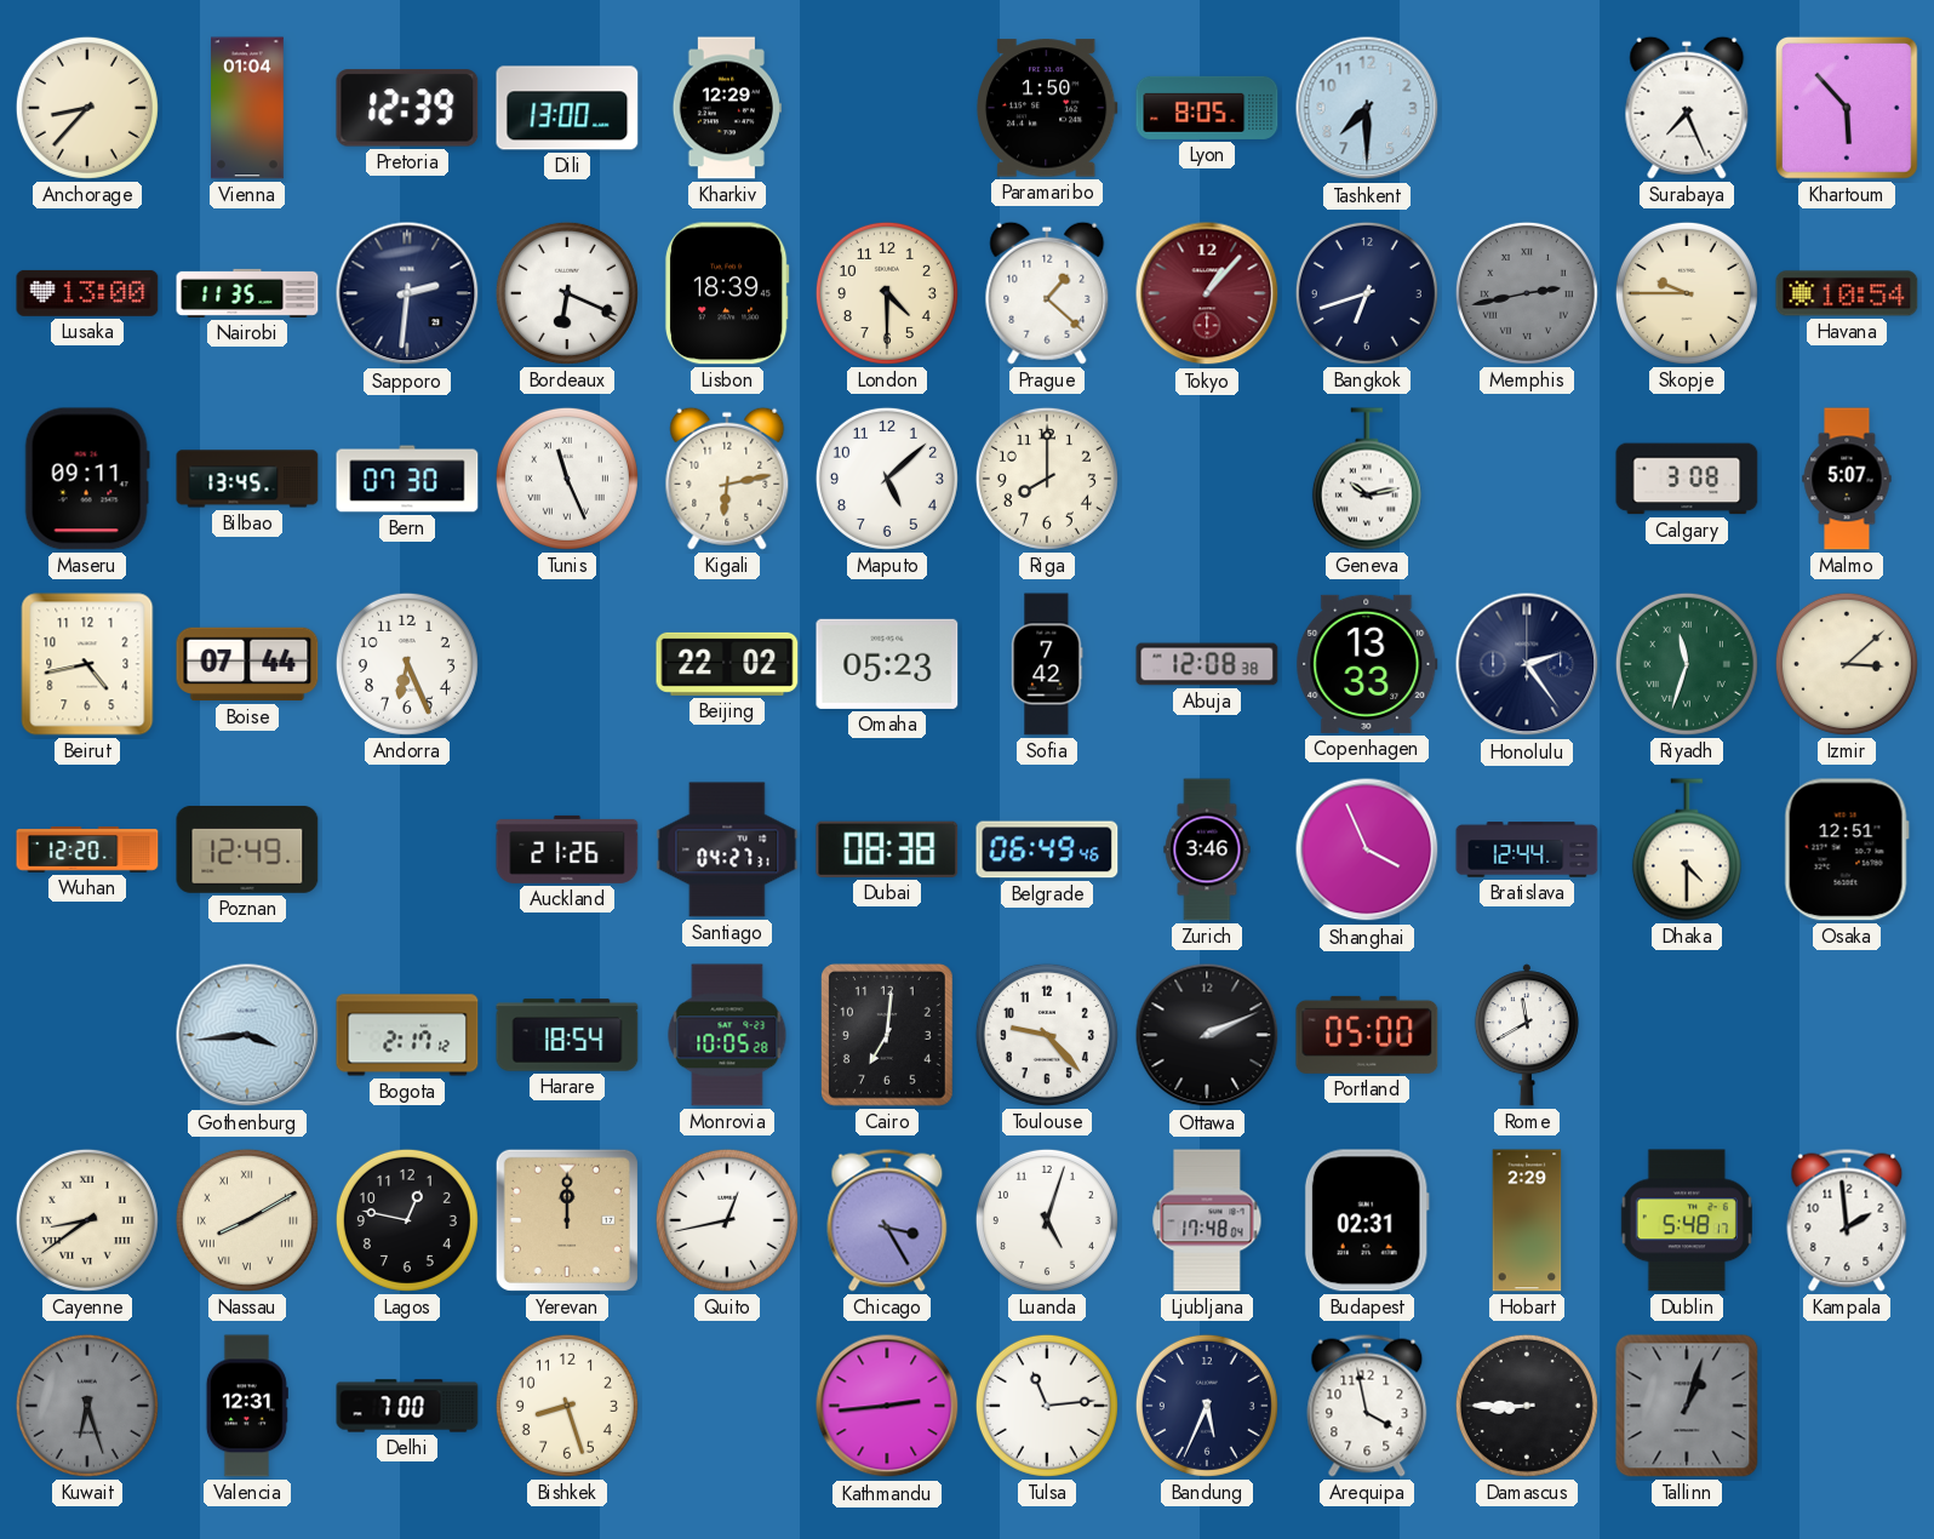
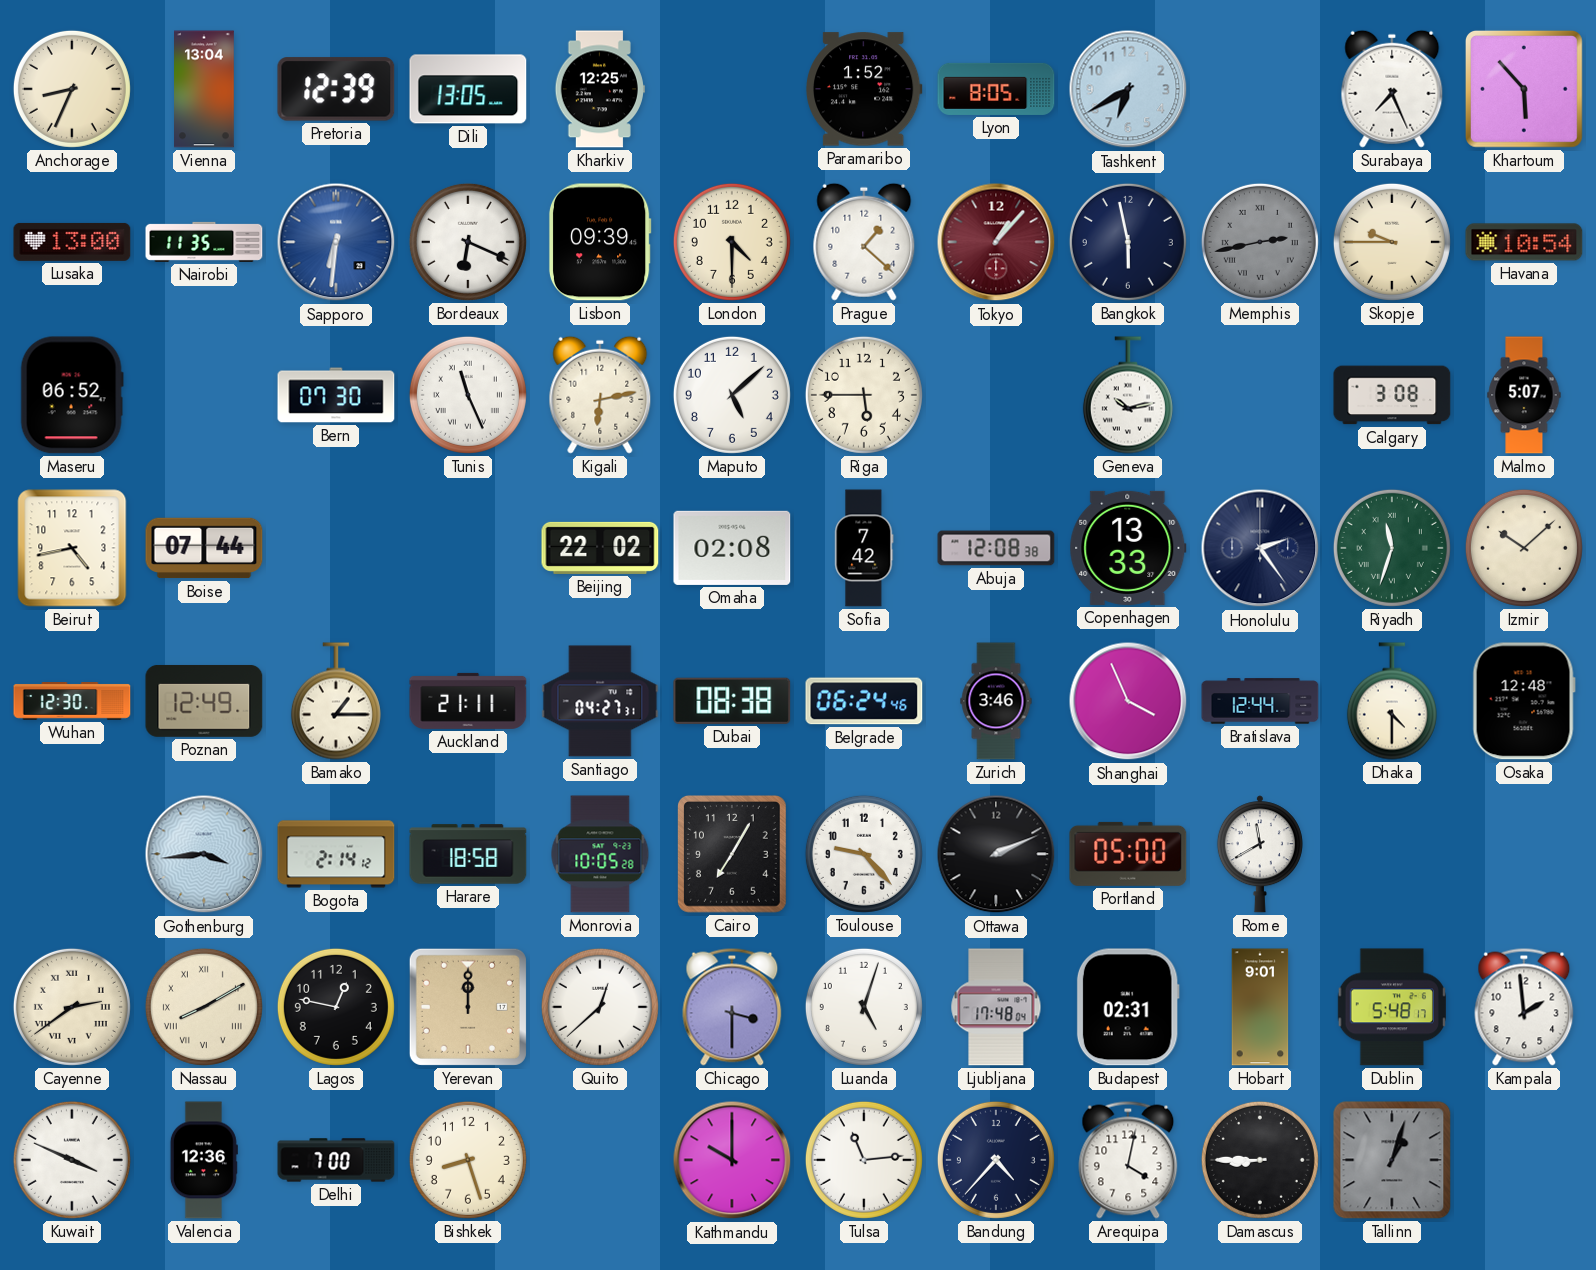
Anchorage: 8:37 -> 8:34
Vienna: 01:04 -> 13:04
Dili: 13:00 -> 13:05
Kharkiv: 12:29 -> 12:25
Paramaribo: 1:50 -> 1:52
Tashkent: 7:30 -> 6:40
Sapporo: 2:31 -> 6:31
Sapporo dial: navy -> blue
Lisbon: 18:39 -> 09:39
Bangkok: 6:42 -> 5:58
Maseru: 09:11 -> 06:52
Bilbao: 13:45 -> none
Riga: 8:00 -> 5:45
Andorra: 6:26 -> none
Omaha: 05:23 -> 02:08
Izmir: 3:08 -> 10:08
Wuhan: 12:20 -> 12:30
Bamako: none -> 1:15
Auckland: 21:26 -> 21:11
Belgrade: 06:49 -> 06:24
Osaka: 12:51 -> 12:48
Bogota: 2:17 -> 2:14
Harare: 18:54 -> 18:58
Cairo: 7:01 -> 7:05
Cayenne: 8:39 -> 2:39
Quito: 12:43 -> 12:38
Chicago: 3:25 -> 3:30
Hobart: 2:29 -> 9:01
Kuwait: 6:27 -> 3:49
Kuwait dial: grey -> white
Valencia: 12:31 -> 12:36
Kathmandu: 2:44 -> 10:00
Bandung: 5:34 -> 4:37
Arequipa: 3:58 -> 4:02
